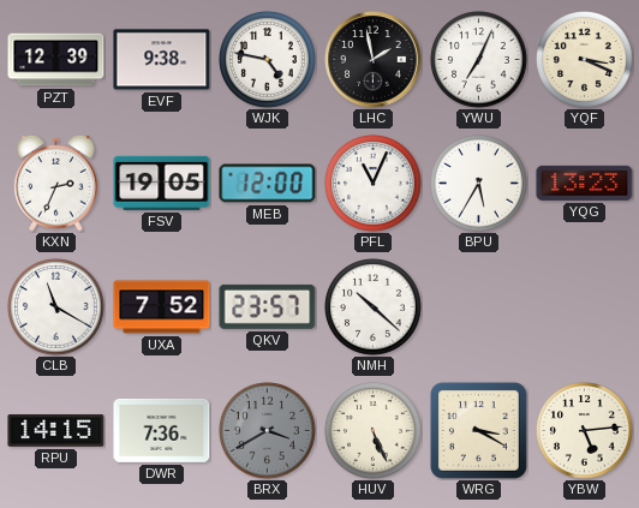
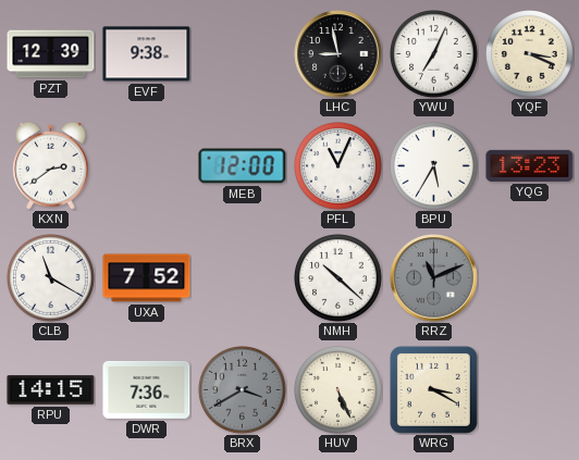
WJK: 4:47 -> none
LHC: 1:58 -> 8:58
KXN: 2:34 -> 2:39
FSV: 19:05 -> none
QKV: 23:57 -> none
RRZ: none -> 11:11
YBW: 5:14 -> none
